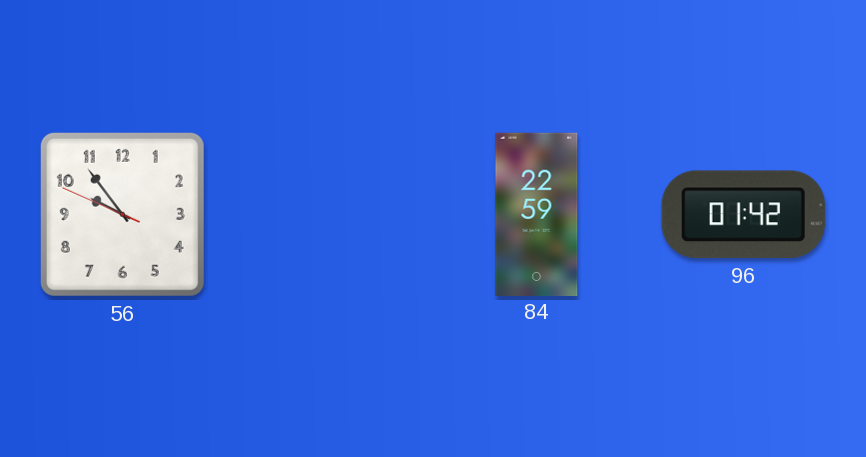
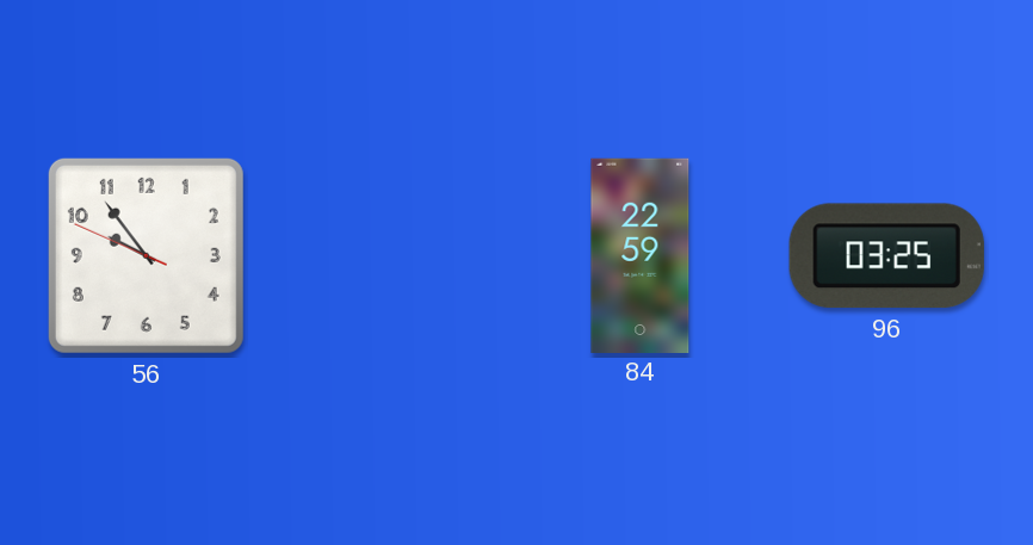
96: 01:42 -> 03:25
